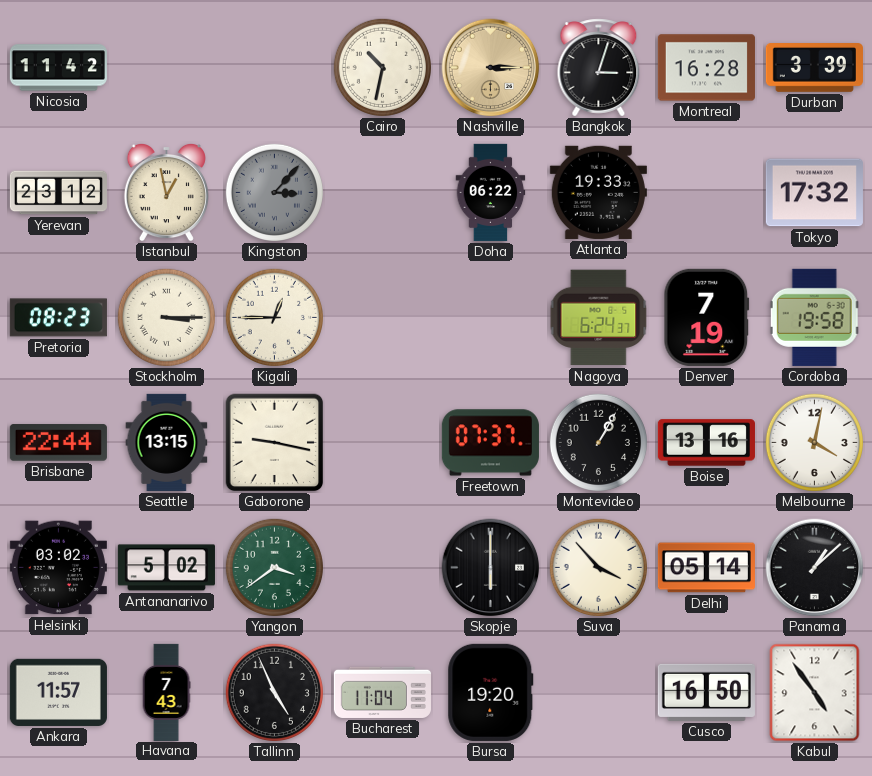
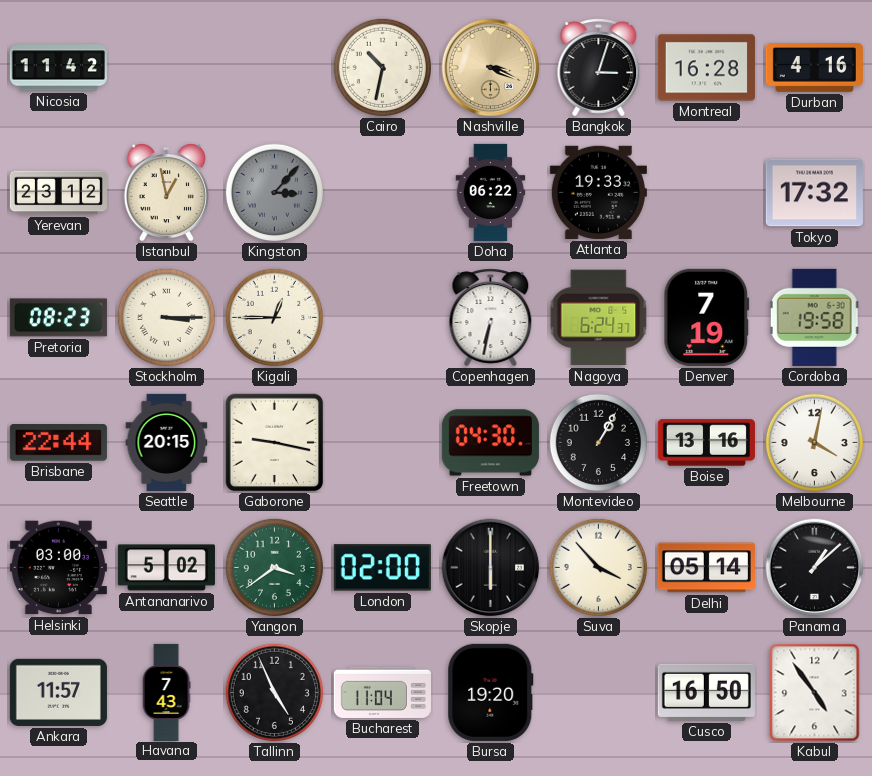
Nashville: 3:15 -> 3:19
Durban: 3:39 -> 4:16
Copenhagen: none -> 6:32
Seattle: 13:15 -> 20:15
Freetown: 07:37 -> 04:30
Helsinki: 03:02 -> 03:00
London: none -> 02:00
